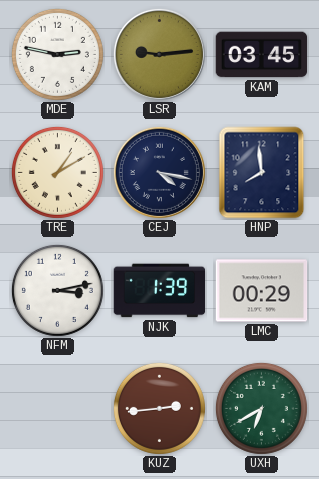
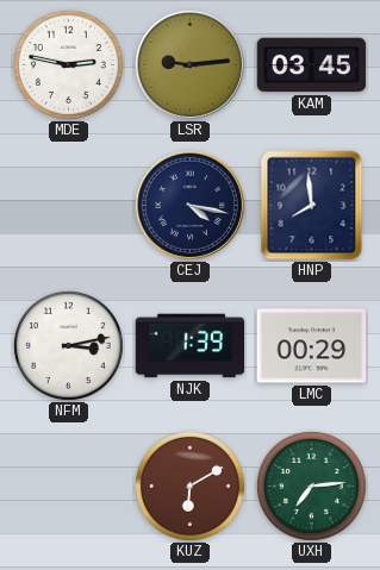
TRE: 1:10 -> none
KUZ: 2:44 -> 6:10
UXH: 6:40 -> 7:14
